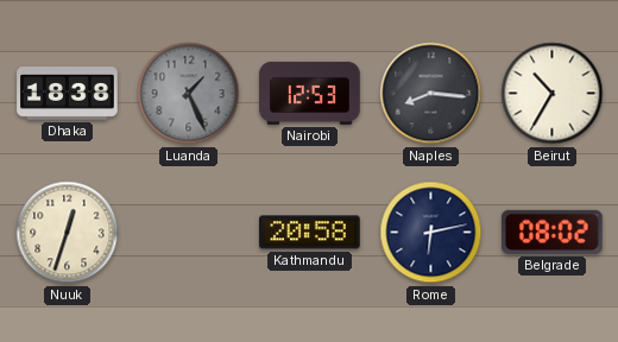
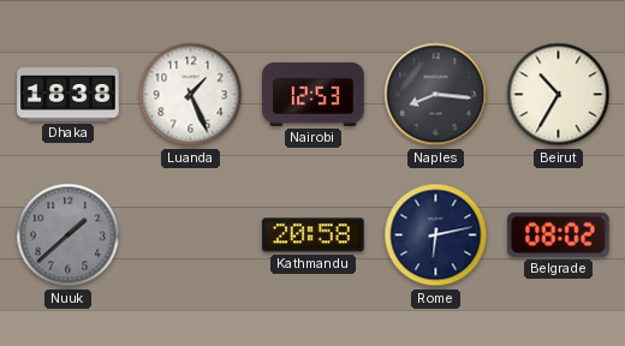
Luanda dial: grey -> white
Nuuk: 12:33 -> 1:38
Nuuk dial: cream -> grey
